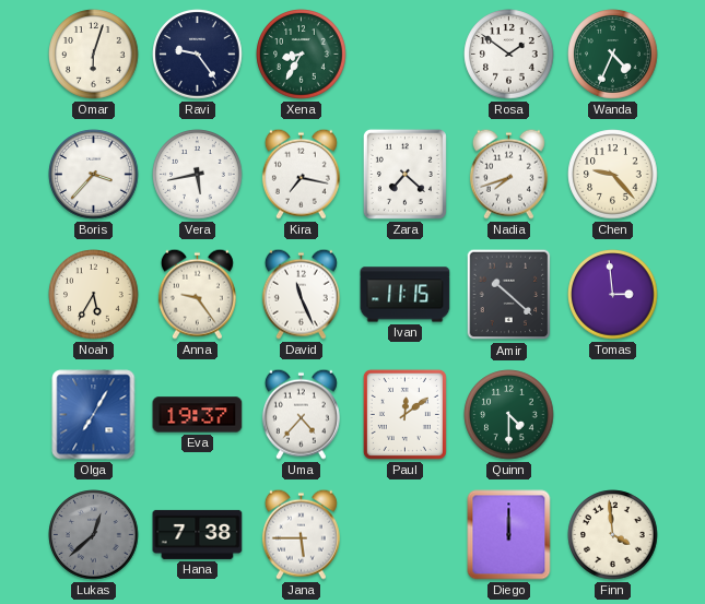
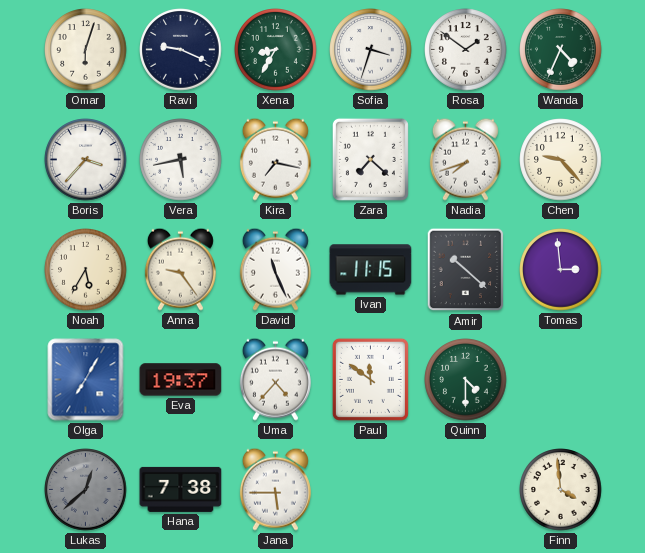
Ravi: 9:24 -> 9:19
Sofia: none -> 3:33
Paul: 12:09 -> 11:51
Diego: 12:00 -> none
